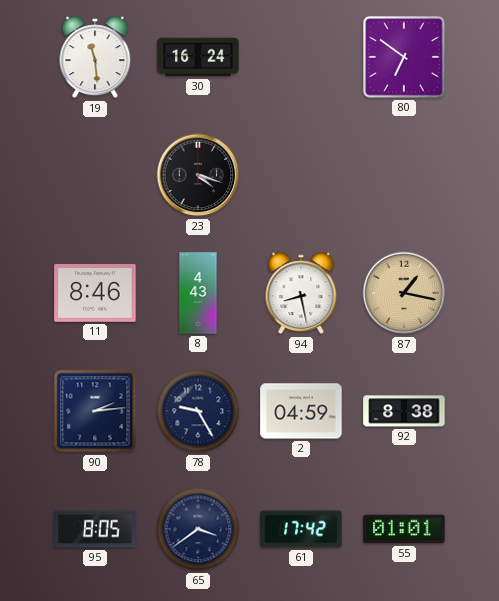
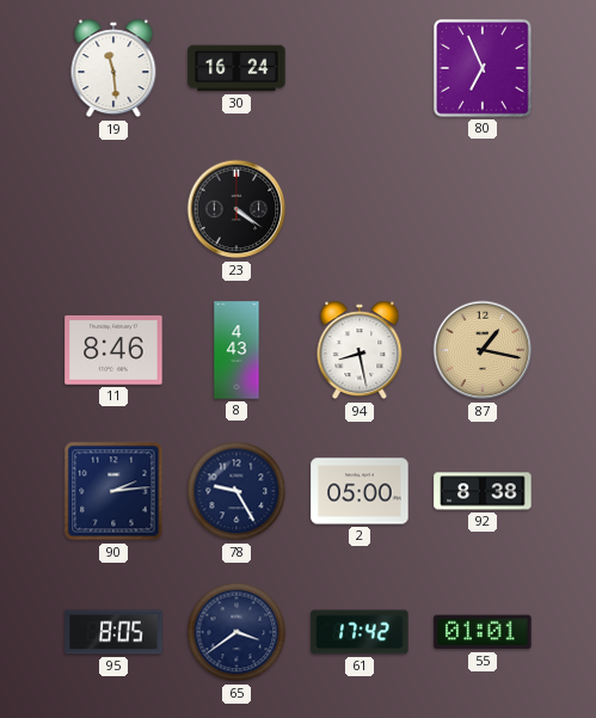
80: 6:51 -> 6:56
23: 4:18 -> 4:21
2: 04:59 -> 05:00
